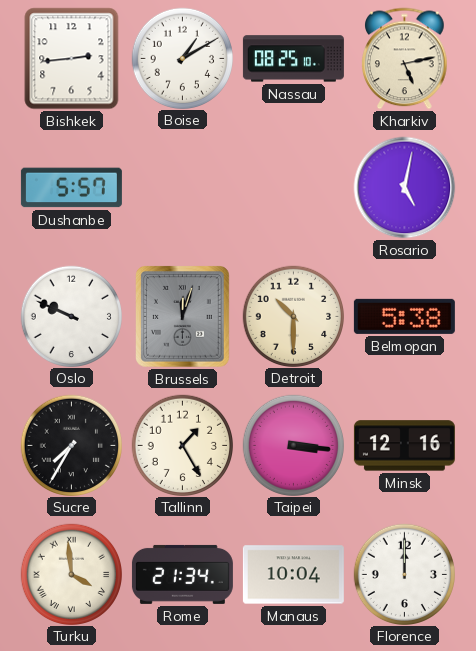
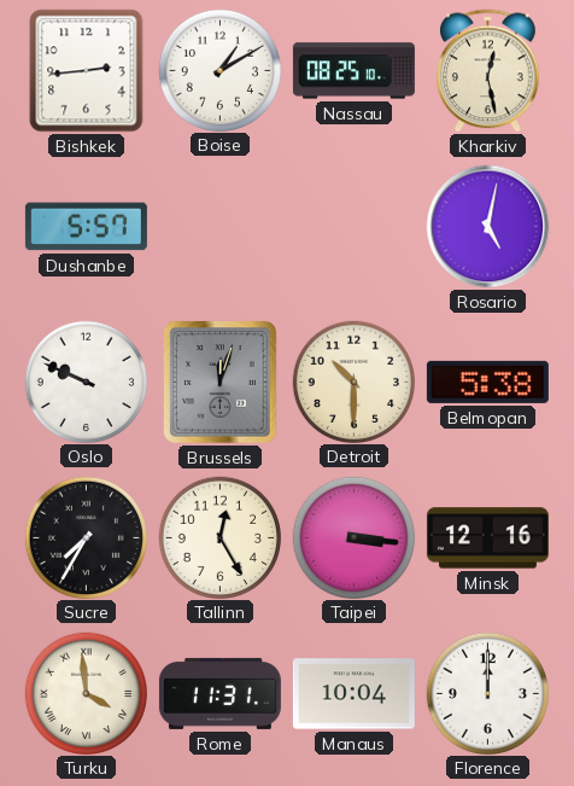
Kharkiv: 5:13 -> 12:28
Tallinn: 1:25 -> 12:25
Rome: 21:34 -> 11:31
